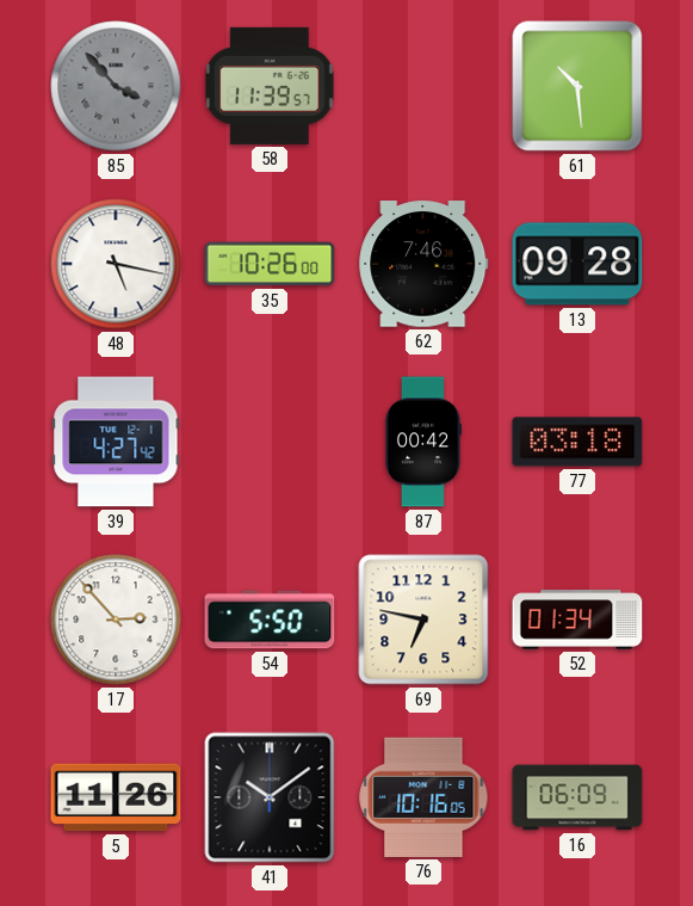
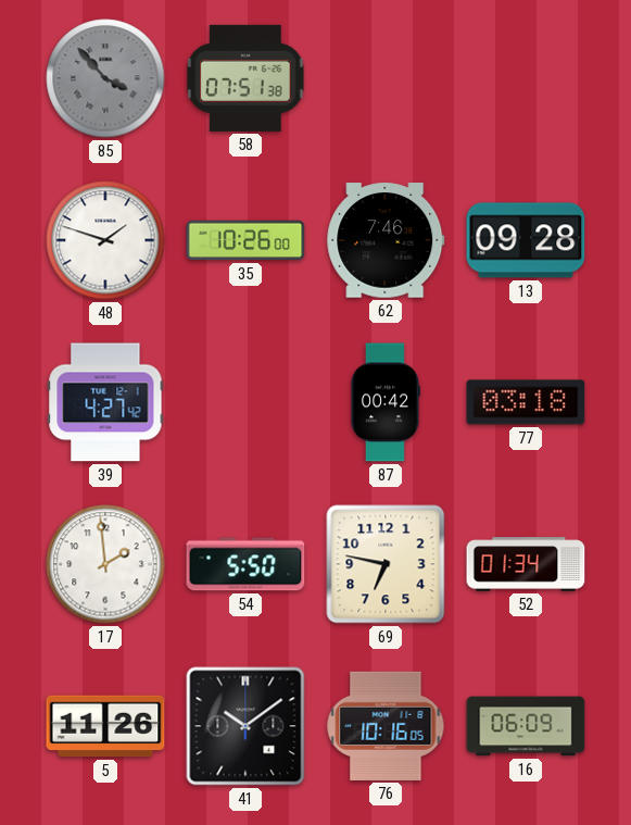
58: 11:39 -> 07:51
61: 10:29 -> none
48: 5:17 -> 1:48
17: 2:53 -> 1:59
